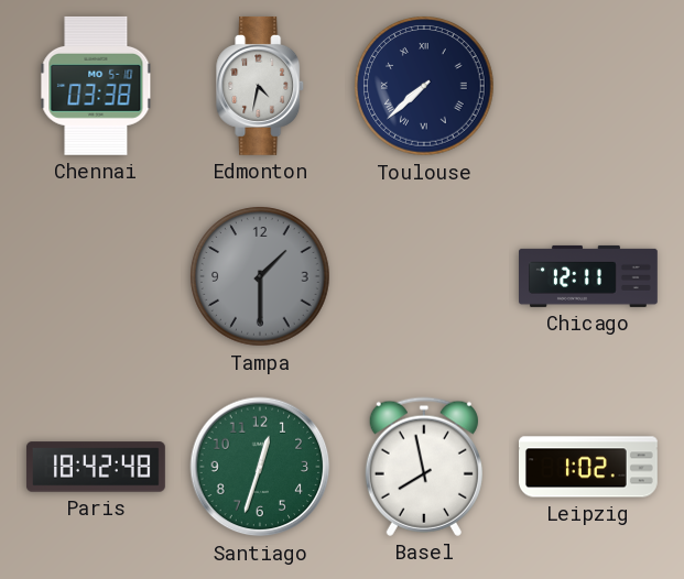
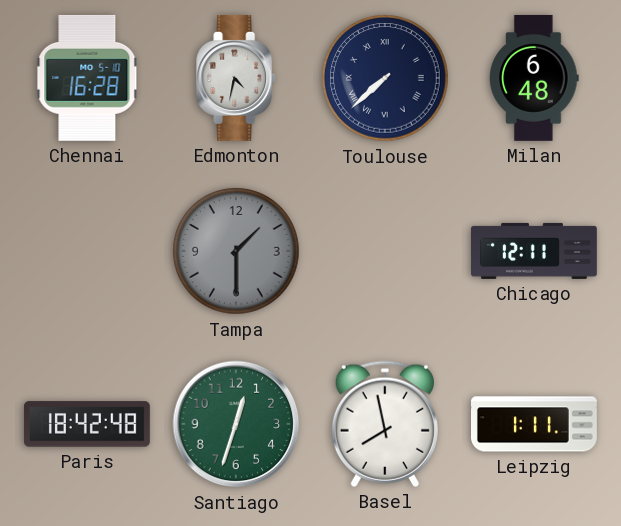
Chennai: 03:38 -> 16:28
Milan: none -> 6:48
Leipzig: 1:02 -> 1:11
